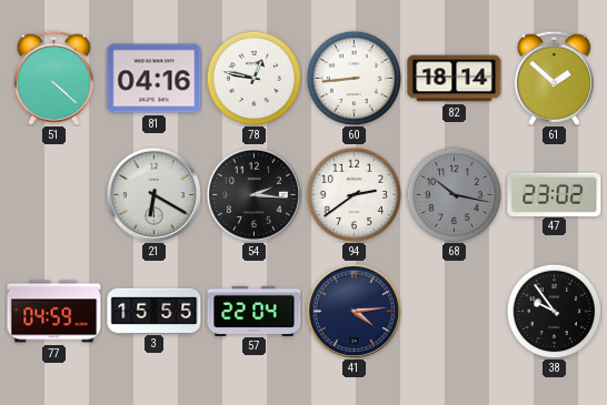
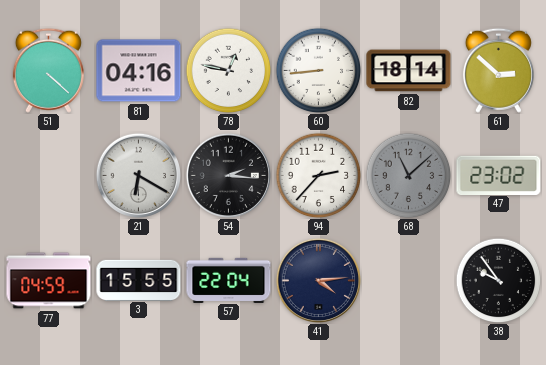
61: 1:52 -> 2:52
94: 2:39 -> 2:37
68: 10:17 -> 11:08
